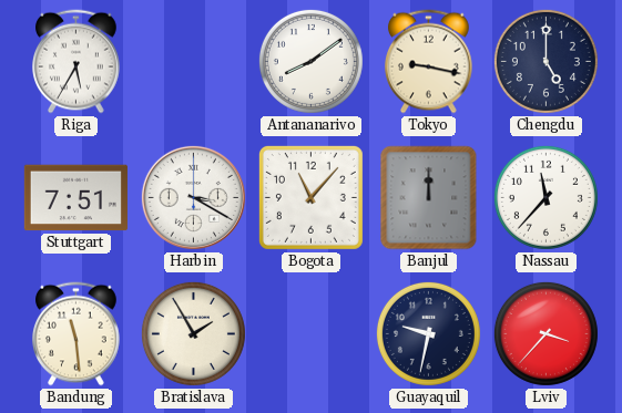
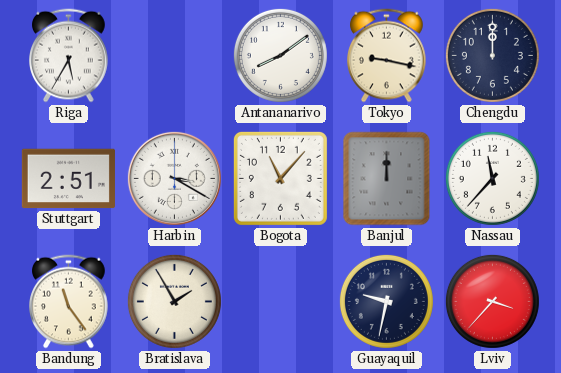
Chengdu: 5:00 -> 12:00
Stuttgart: 7:51 -> 2:51
Bandung: 11:29 -> 11:24
